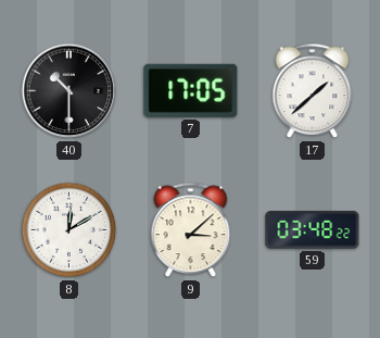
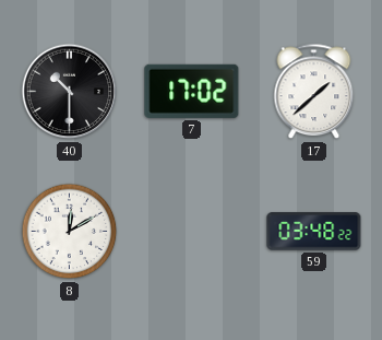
7: 17:05 -> 17:02
9: 3:08 -> none
